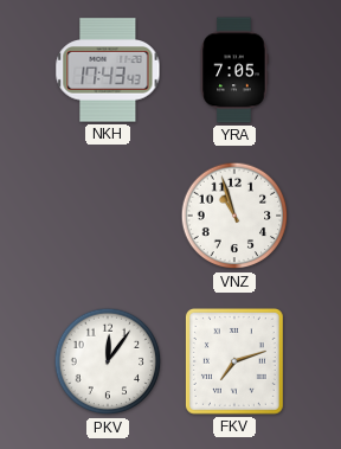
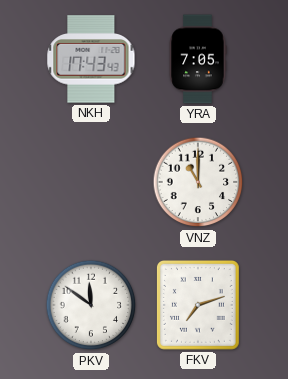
VNZ: 10:57 -> 11:00
PKV: 12:06 -> 11:51
